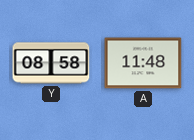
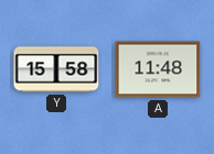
Y: 08:58 -> 15:58
